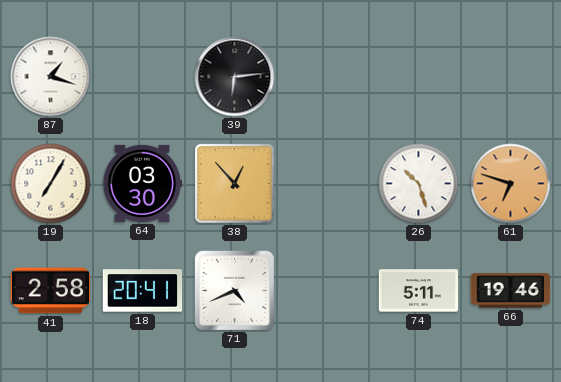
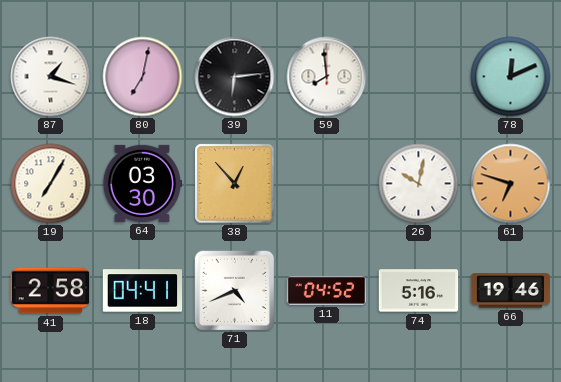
80: none -> 7:02
59: none -> 7:59
78: none -> 12:11
26: 10:27 -> 10:02
18: 20:41 -> 04:41
11: none -> 04:52
74: 5:11 -> 5:16
